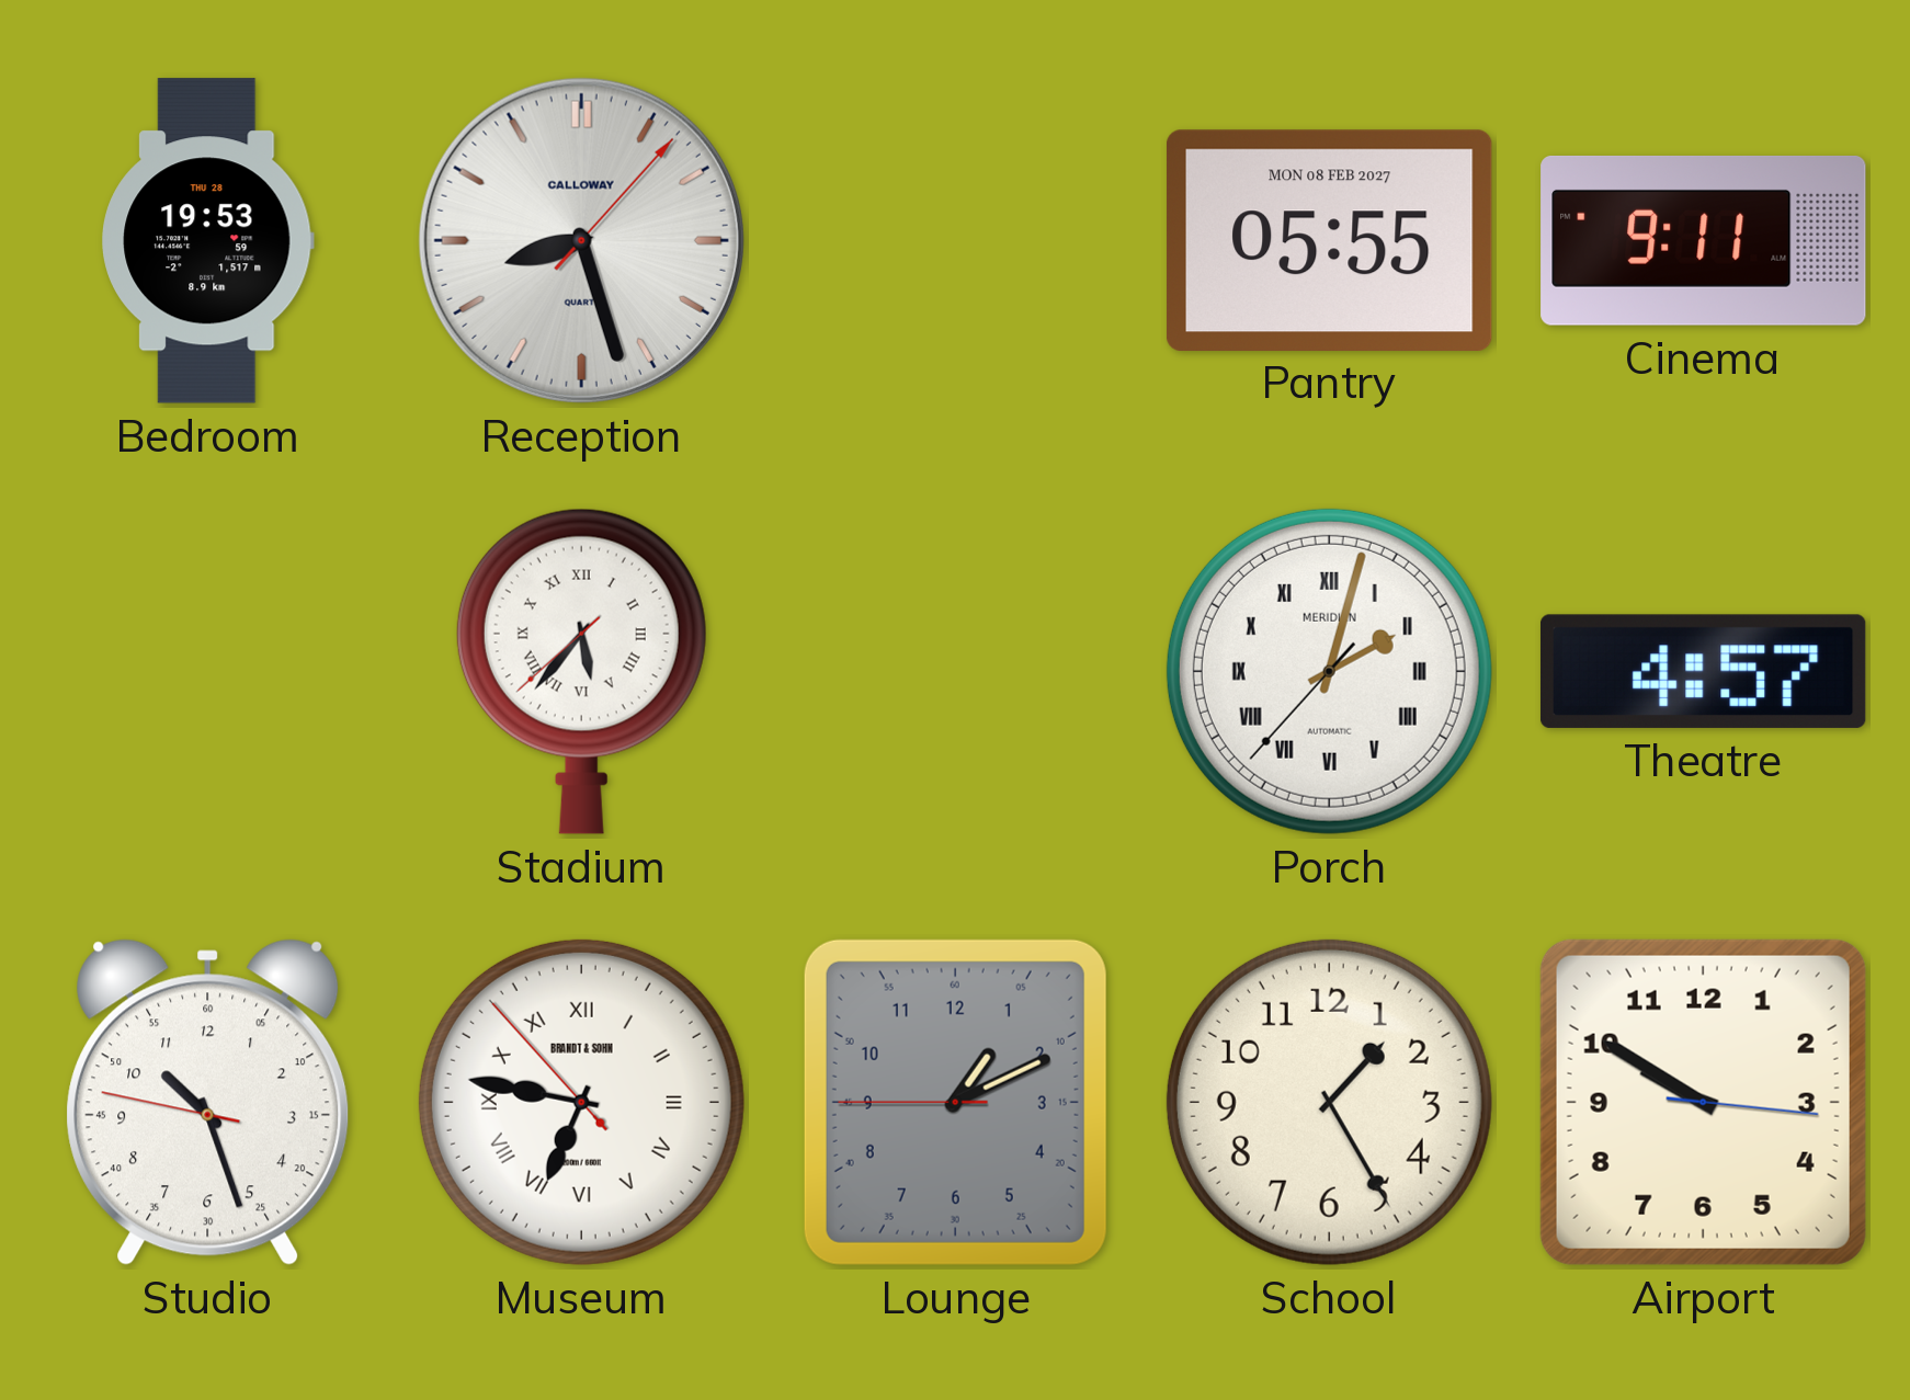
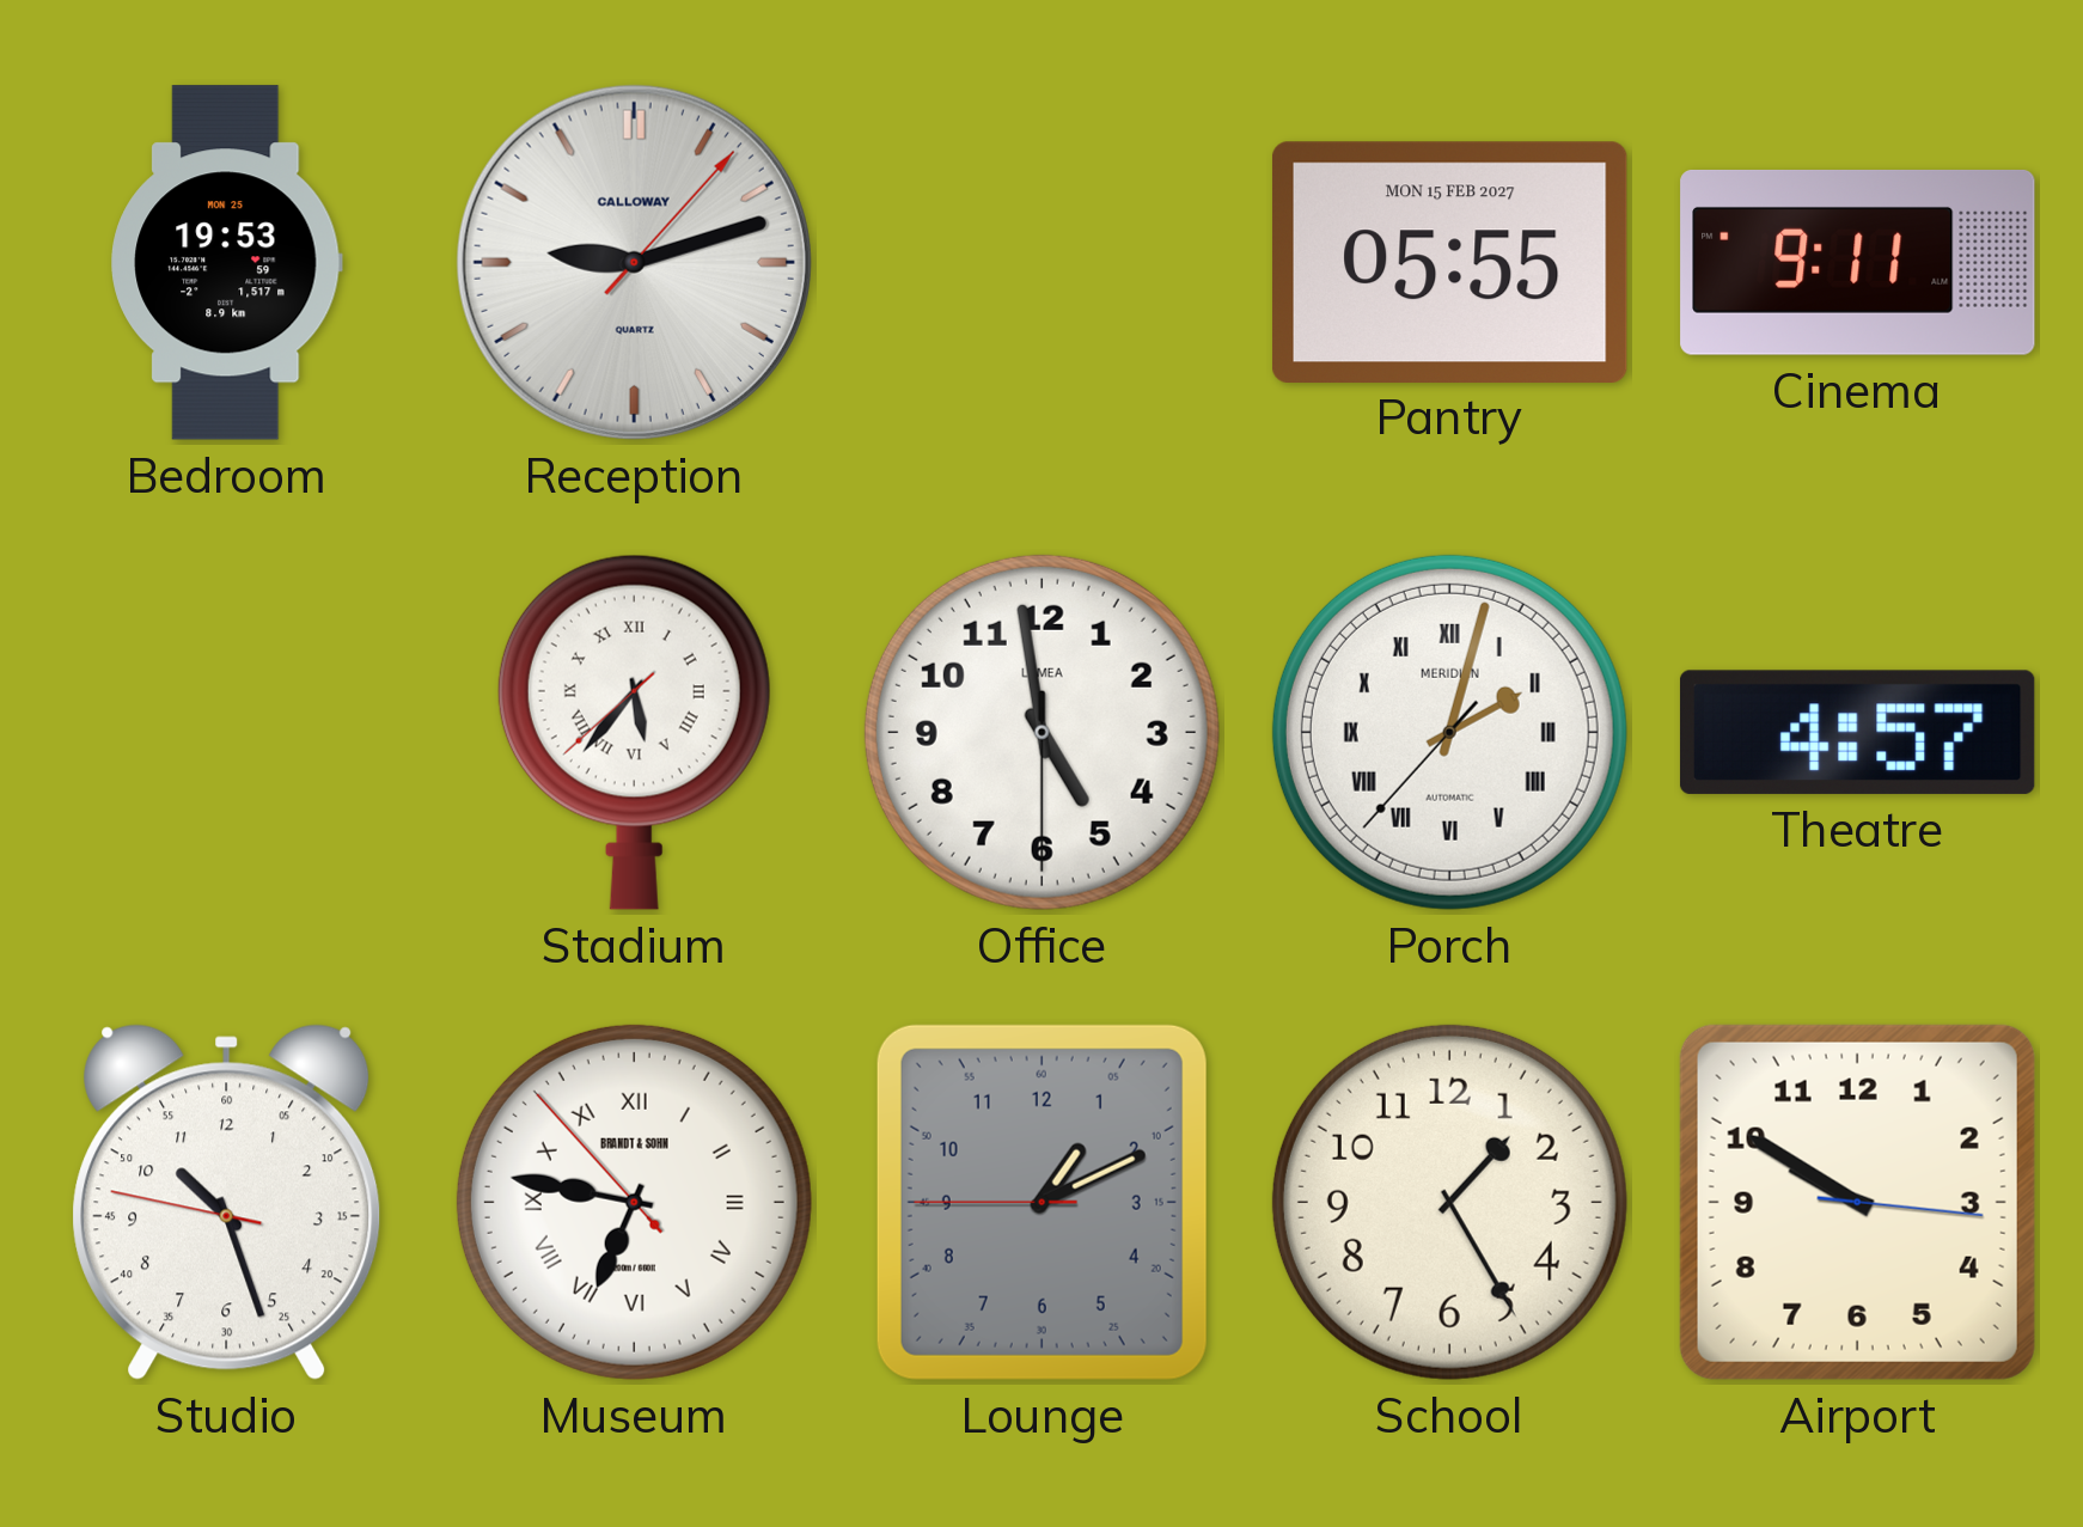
Bedroom date: THU 28 -> MON 25
Reception: 8:27 -> 9:12
Pantry date: MON 08 FEB 2027 -> MON 15 FEB 2027
Office: none -> 4:58
